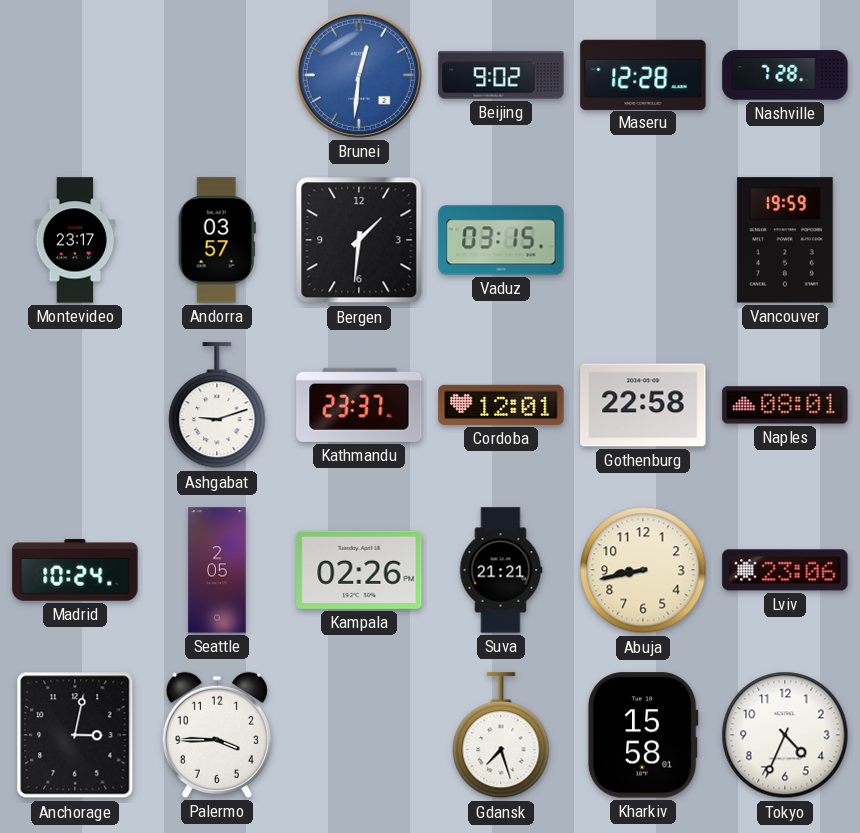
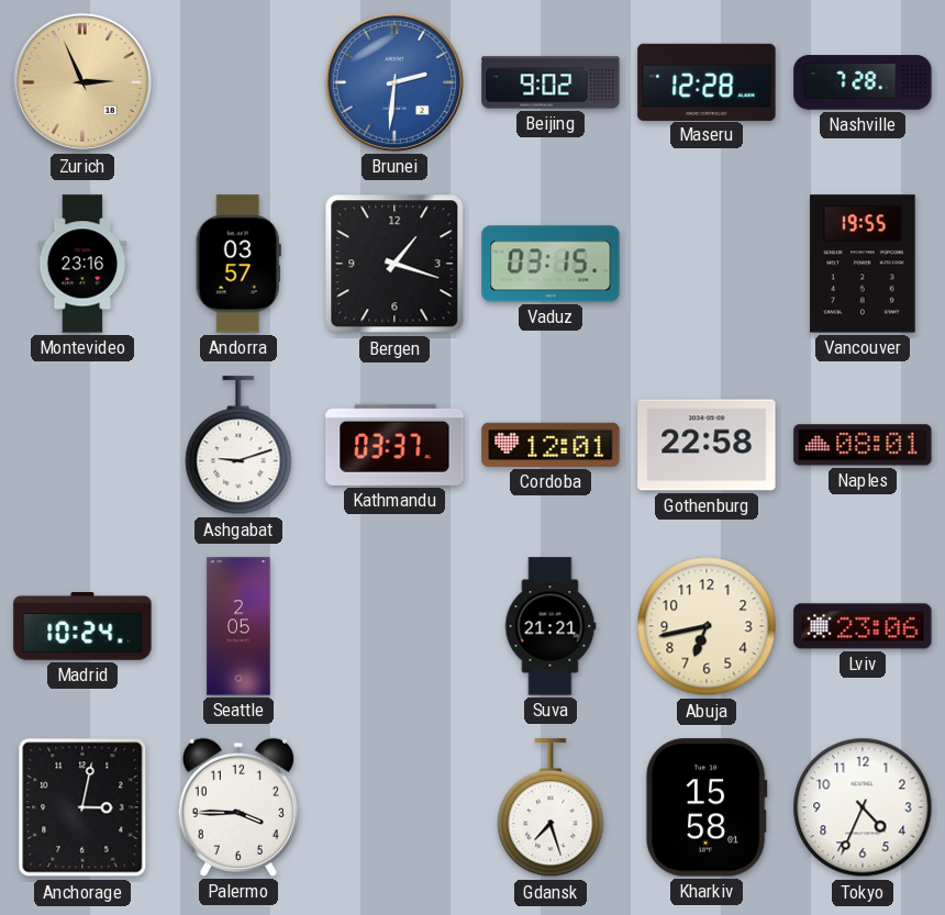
Zurich: none -> 2:56
Brunei: 12:31 -> 2:31
Montevideo: 23:17 -> 23:16
Bergen: 1:31 -> 1:18
Vancouver: 19:59 -> 19:55
Kathmandu: 23:37 -> 03:37
Kampala: 02:26 -> none
Abuja: 8:43 -> 6:43
